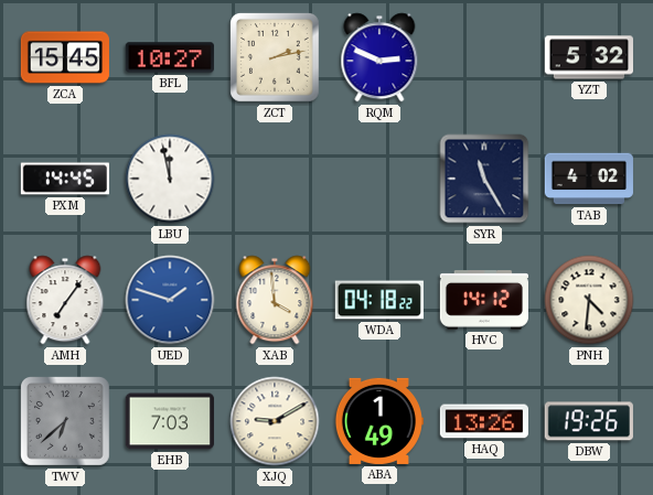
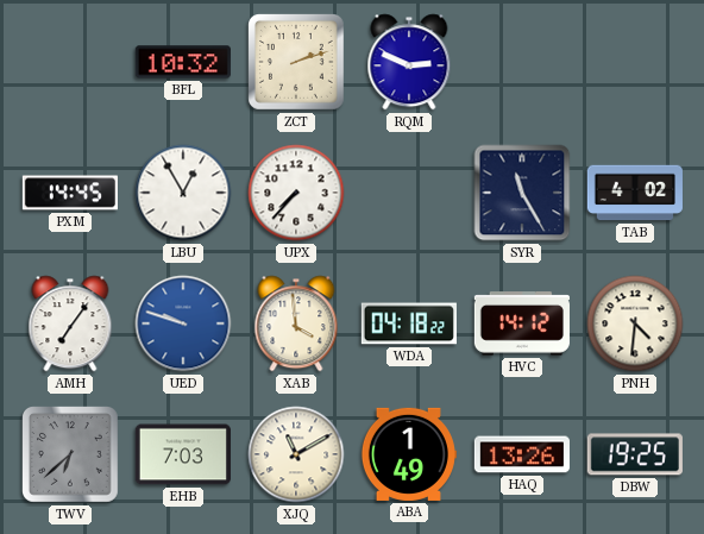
ZCA: 15:45 -> none
BFL: 10:27 -> 10:32
ZCT: 2:13 -> 2:12
YZT: 5:32 -> none
LBU: 11:58 -> 12:55
UPX: none -> 7:37
UED: 1:48 -> 9:48
XJQ: 9:10 -> 11:10
DBW: 19:26 -> 19:25
